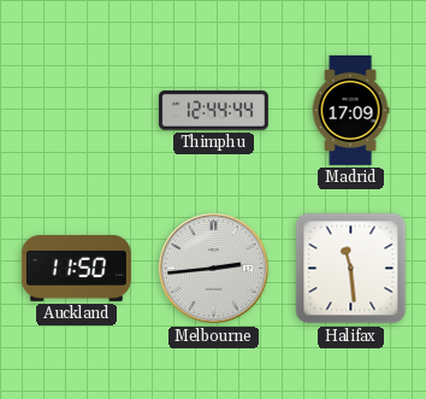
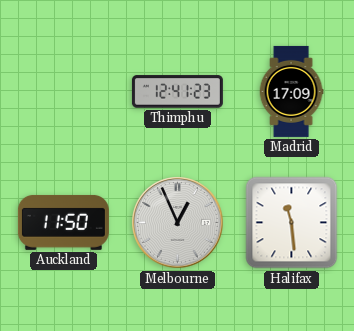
Thimphu: 12:44 -> 12:41
Melbourne: 2:44 -> 12:56
